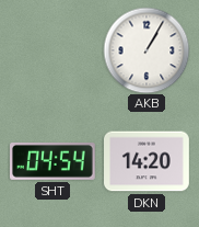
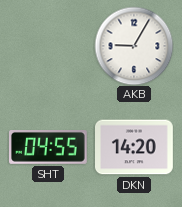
AKB: 1:05 -> 9:05
SHT: 04:54 -> 04:55
